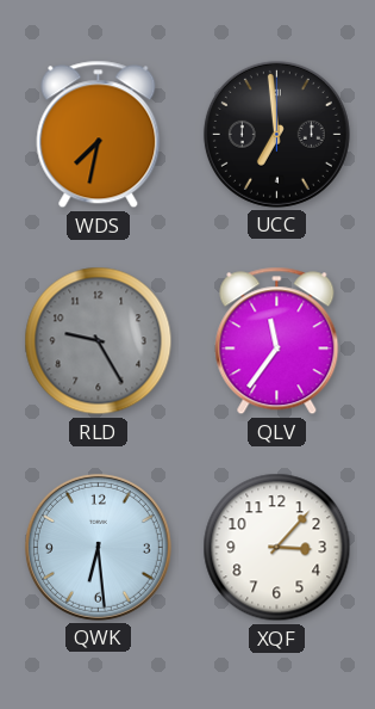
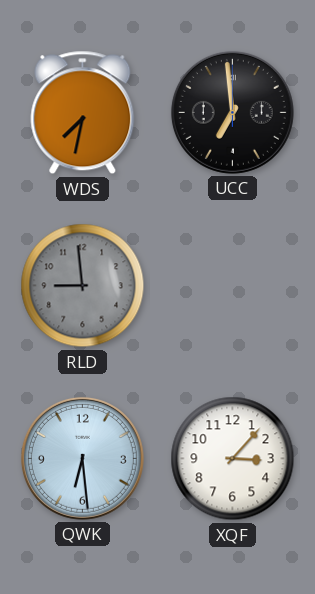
RLD: 9:25 -> 8:59
QLV: 11:36 -> none
